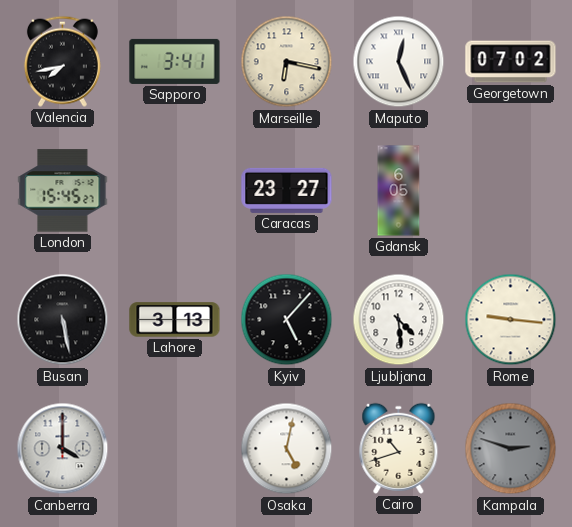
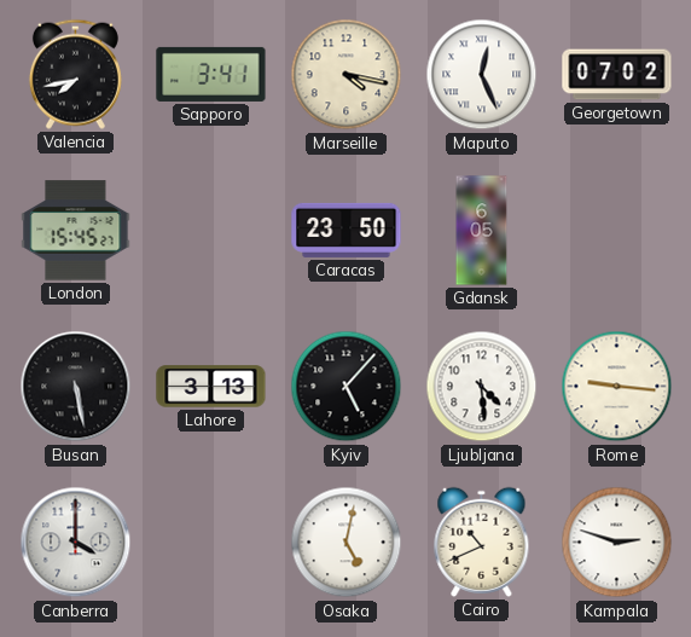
Marseille: 6:17 -> 4:17
Caracas: 23:27 -> 23:50
Cairo: 10:42 -> 10:41
Kampala dial: grey -> white
